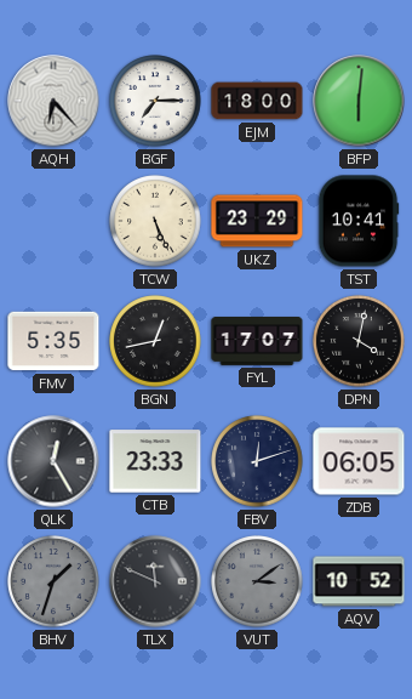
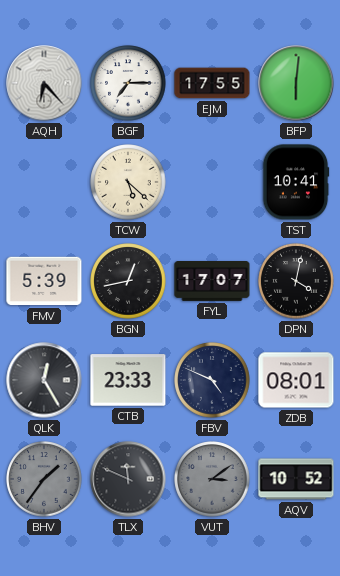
EJM: 18:00 -> 17:55
TCW: 5:26 -> 5:22
UKZ: 23:29 -> none
FMV: 5:35 -> 5:39
FBV: 12:12 -> 4:49
ZDB: 06:05 -> 08:01
BHV: 1:33 -> 1:36
